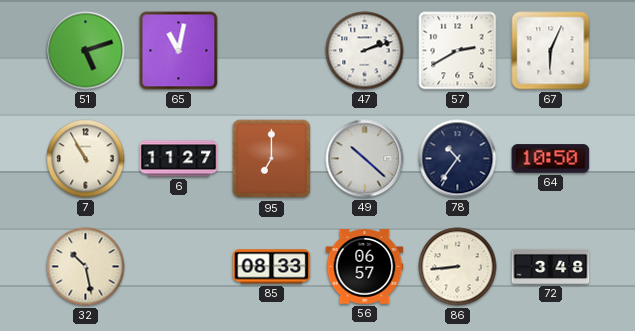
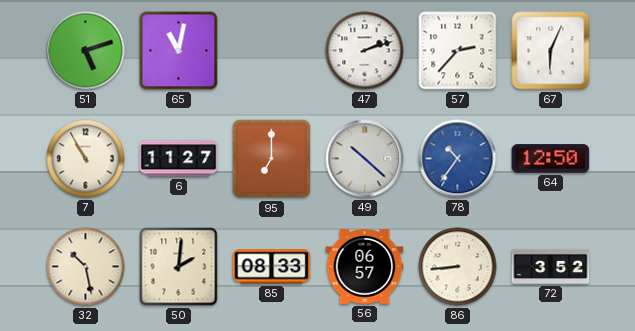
57: 2:40 -> 2:37
78 dial: navy -> blue
64: 10:50 -> 12:50
50: none -> 2:01
72: 3:48 -> 3:52
